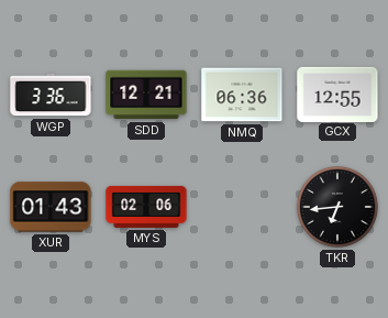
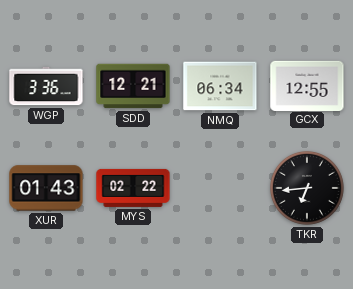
NMQ: 06:36 -> 06:34
MYS: 02:06 -> 02:22
